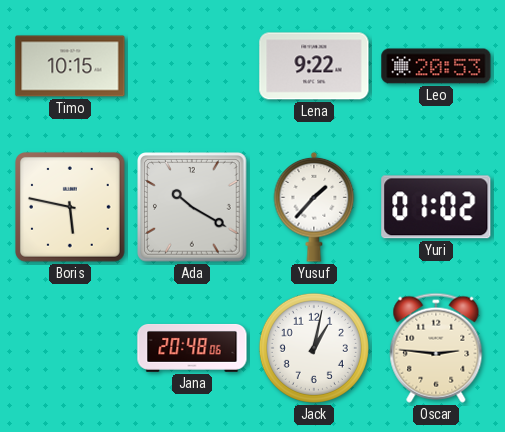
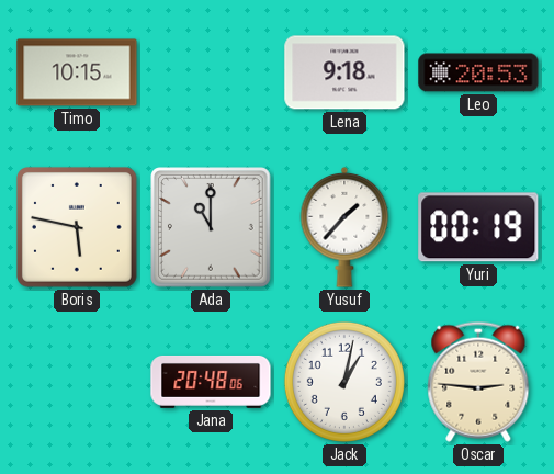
Lena: 9:22 -> 9:18
Ada: 10:20 -> 11:00
Yuri: 01:02 -> 00:19
